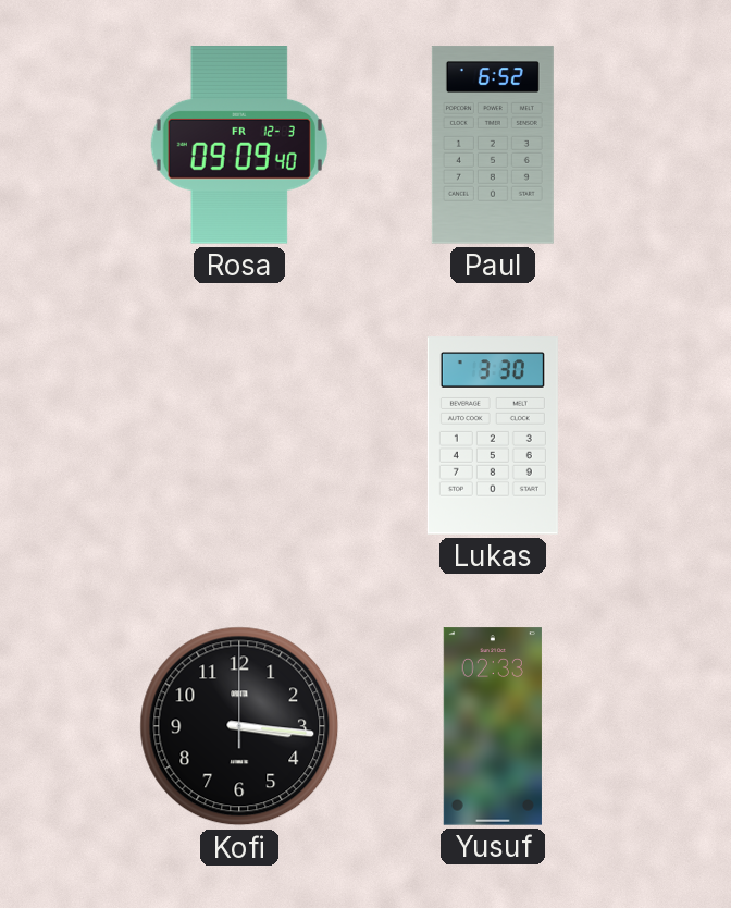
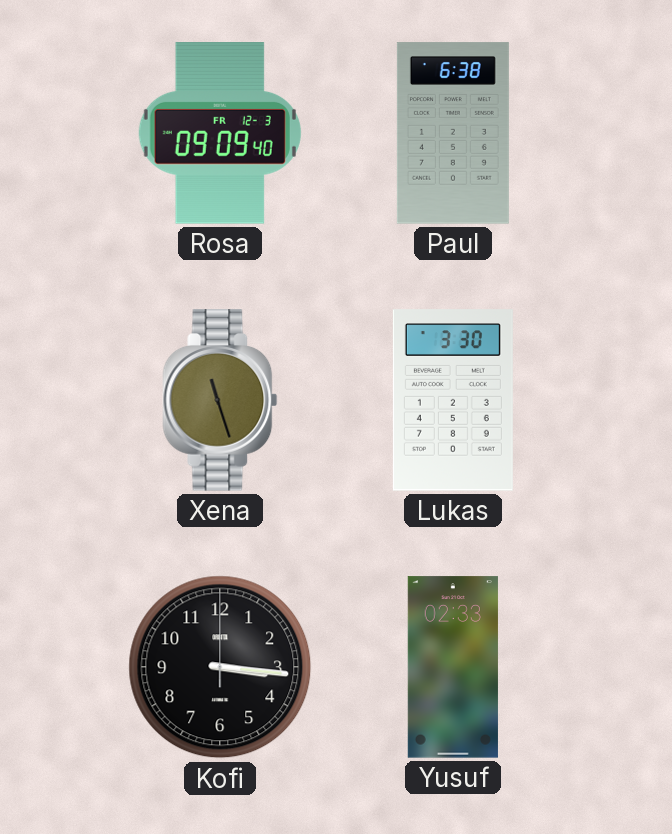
Paul: 6:52 -> 6:38
Xena: none -> 11:27
